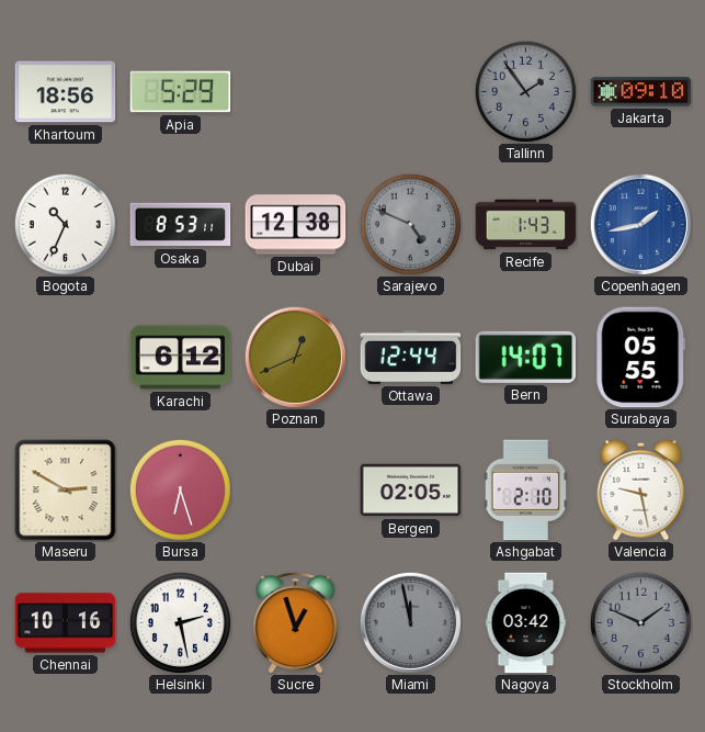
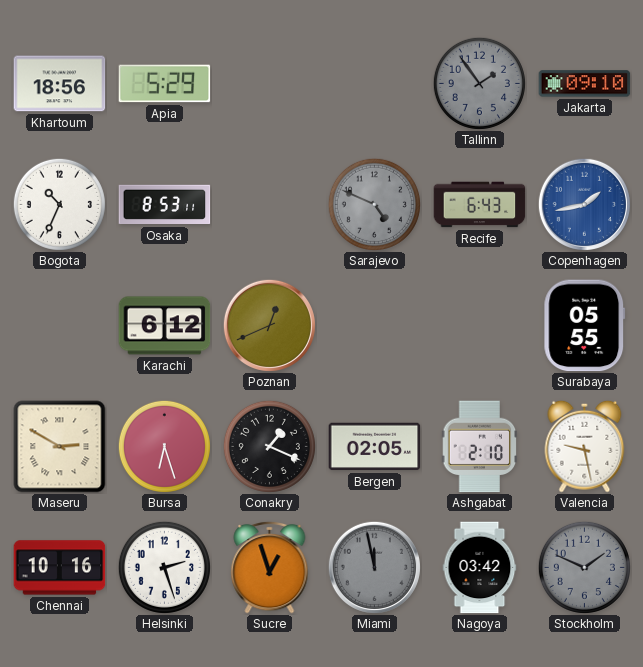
Dubai: 12:38 -> none
Recife: 1:43 -> 6:43
Ottawa: 12:44 -> none
Bern: 14:07 -> none
Conakry: none -> 1:19
Helsinki: 2:28 -> 2:27
